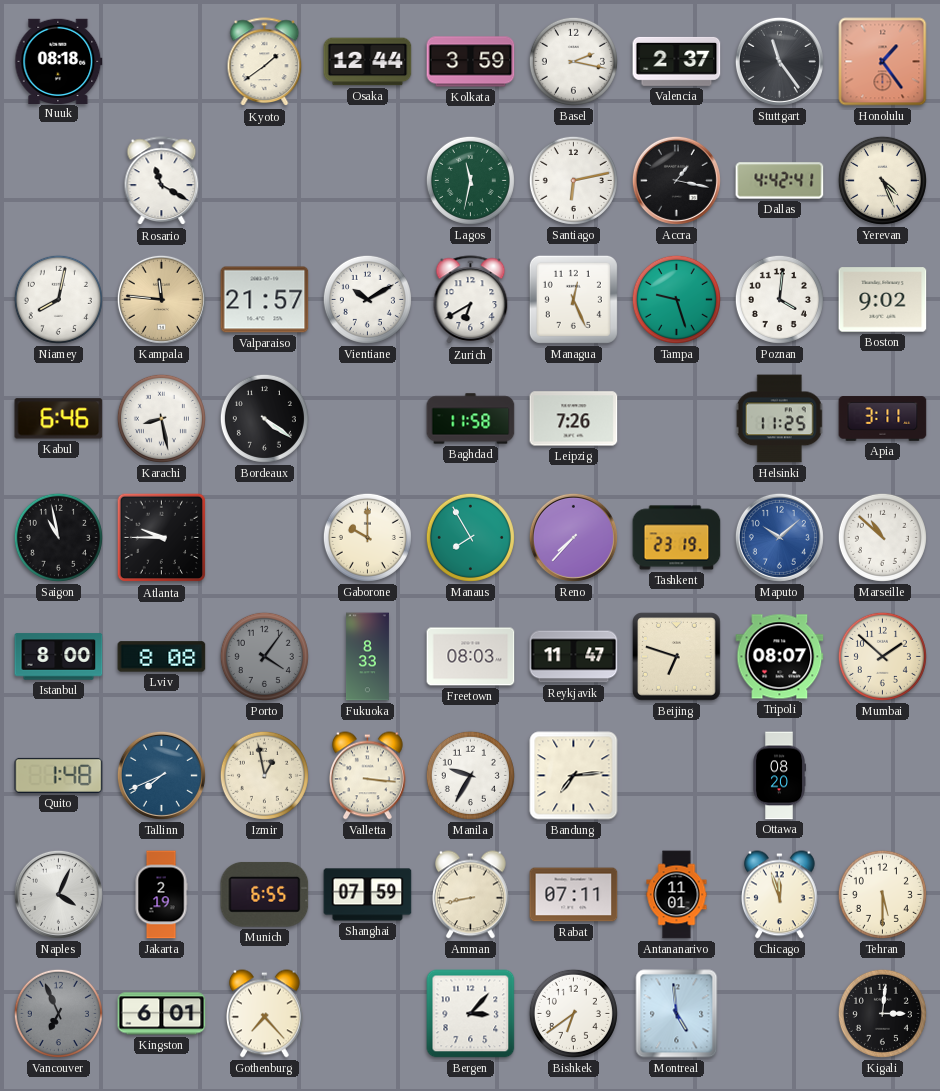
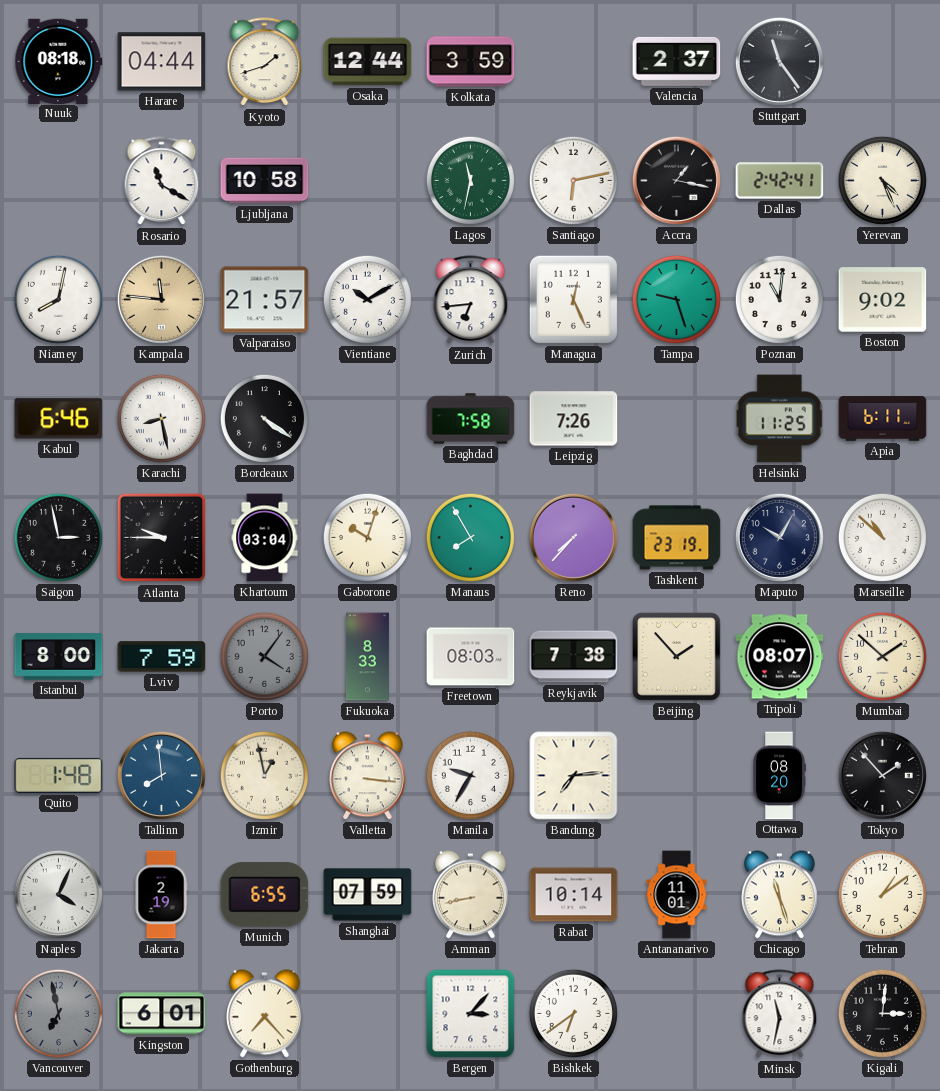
Harare: none -> 04:44
Kyoto: 1:39 -> 1:42
Basel: 2:17 -> none
Honolulu: 1:24 -> none
Ljubljana: none -> 10:58
Dallas: 4:42 -> 2:42
Zurich: 6:40 -> 6:44
Poznan: 4:01 -> 11:01
Baghdad: 11:58 -> 7:58
Apia: 3:11 -> 6:11
Saigon: 10:58 -> 2:58
Khartoum: none -> 03:04
Gaborone: 10:00 -> 10:03
Maputo: 10:08 -> 10:05
Maputo dial: blue -> navy
Lviv: 8:08 -> 7:59
Reykjavik: 11:47 -> 7:38
Beijing: 6:48 -> 1:53
Tallinn: 7:41 -> 7:59
Tokyo: none -> 1:53
Rabat: 07:11 -> 10:14
Chicago: 11:57 -> 11:27
Tehran: 5:30 -> 1:09
Vancouver: 6:56 -> 6:58
Montreal: 4:59 -> none
Minsk: none -> 11:32
